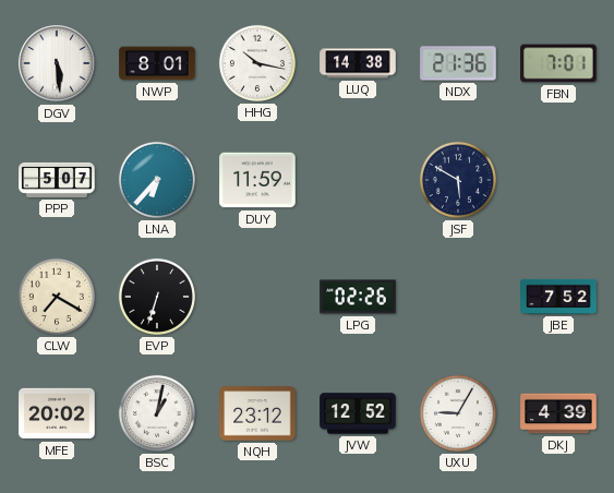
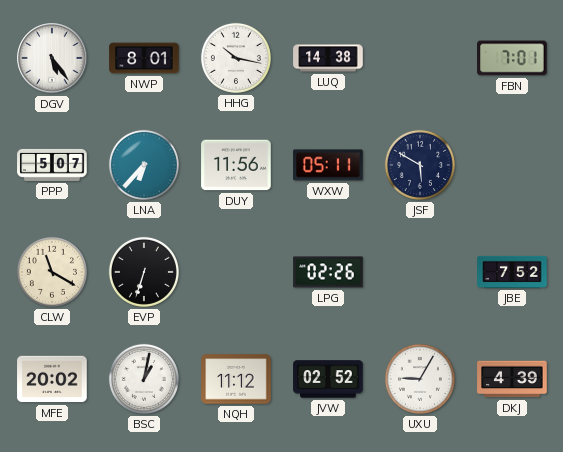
DGV: 5:29 -> 5:24
NDX: 21:36 -> none
DUY: 11:59 -> 11:56
WXW: none -> 05:11
CLW: 7:20 -> 11:20
NQH: 23:12 -> 11:12
JVW: 12:52 -> 02:52
